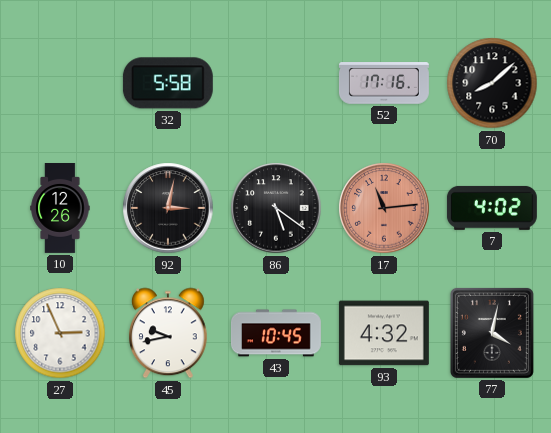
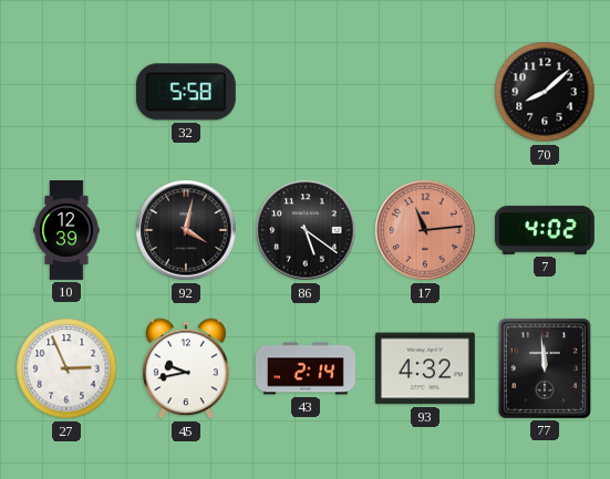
52: 17:16 -> none
10: 12:26 -> 12:39
92: 3:02 -> 4:02
43: 10:45 -> 2:14
77: 4:02 -> 11:59
